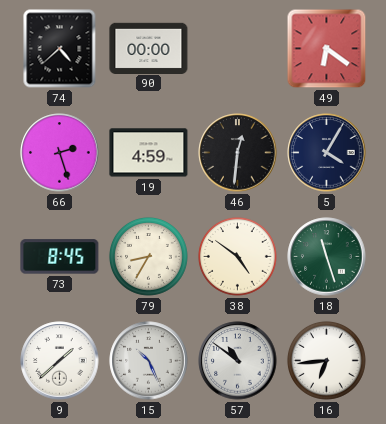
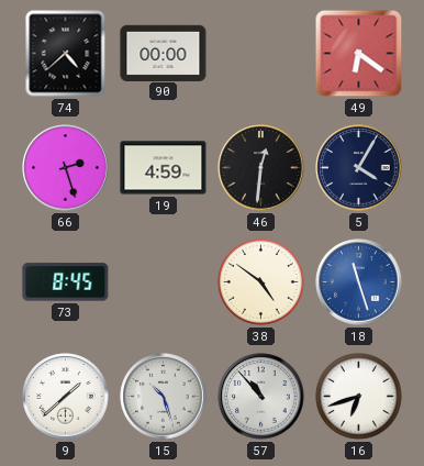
79: 8:35 -> none
18 dial: green -> blue
15: 10:26 -> 10:27
57: 10:51 -> 10:53
16: 6:44 -> 6:42
